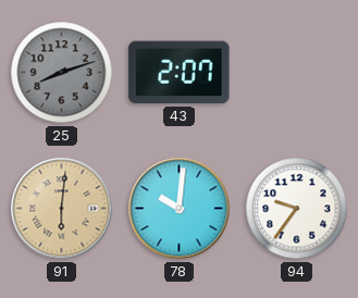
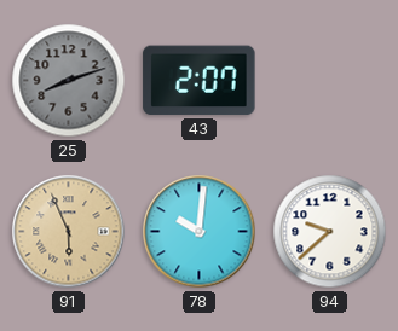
91: 6:01 -> 5:56
94: 9:36 -> 9:38
